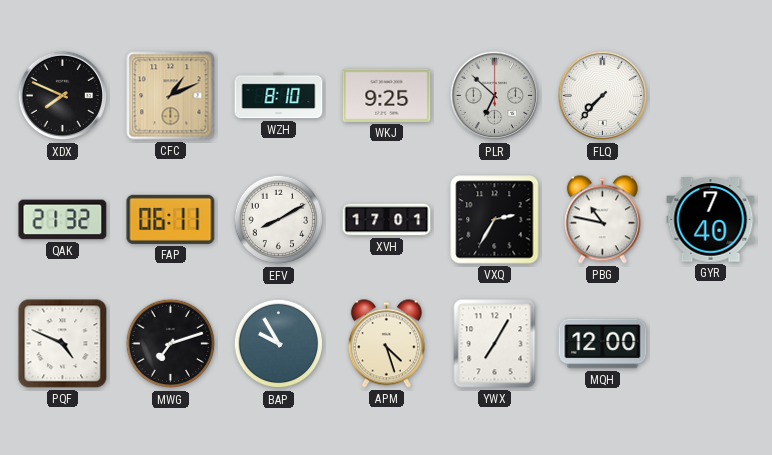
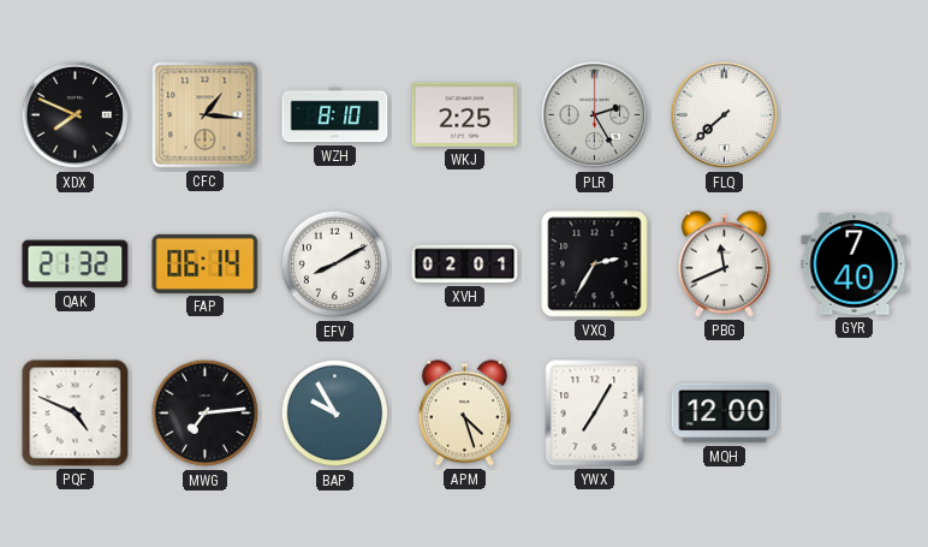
CFC: 1:11 -> 1:16
WKJ: 9:25 -> 2:25
PLR: 6:52 -> 2:25
FLQ: 7:37 -> 7:38
FAP: 06:11 -> 06:14
XVH: 17:01 -> 02:01
PBG: 10:47 -> 11:41
MWG: 7:12 -> 7:14
